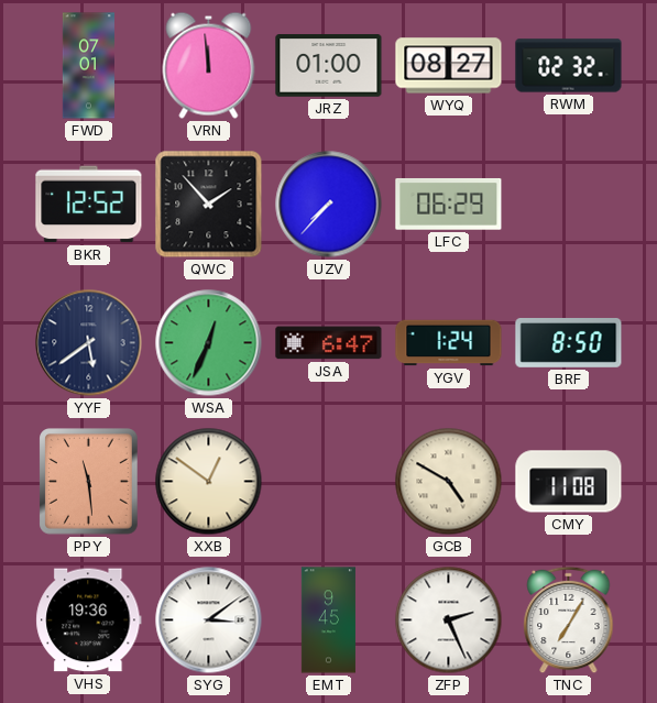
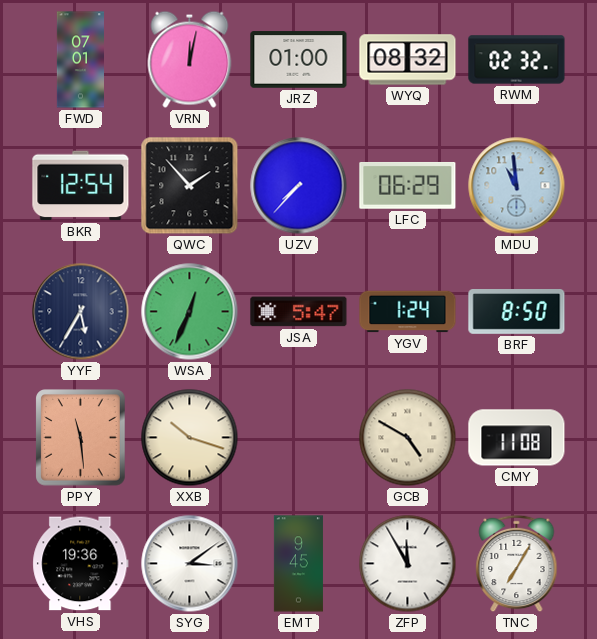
VRN: 11:59 -> 12:02
WYQ: 08:27 -> 08:32
BKR: 12:52 -> 12:54
MDU: none -> 10:59
YYF: 5:39 -> 5:35
JSA: 6:47 -> 5:47
XXB: 12:51 -> 10:18
ZFP: 2:26 -> 11:55
